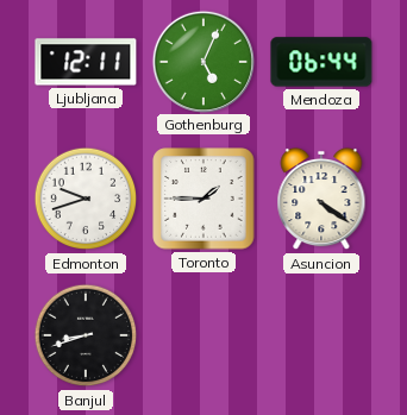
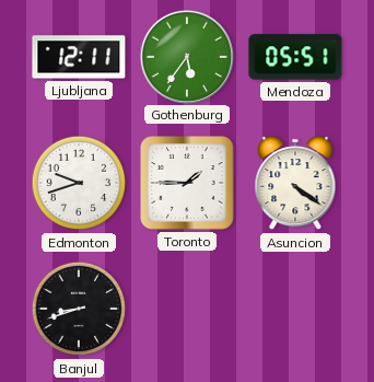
Gothenburg: 5:04 -> 5:36
Mendoza: 06:44 -> 05:51
